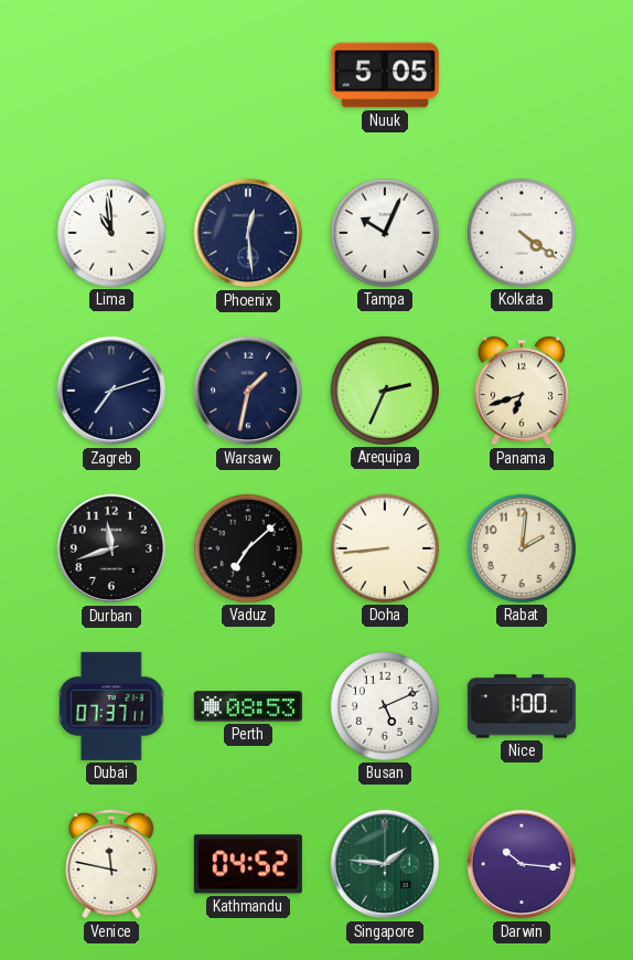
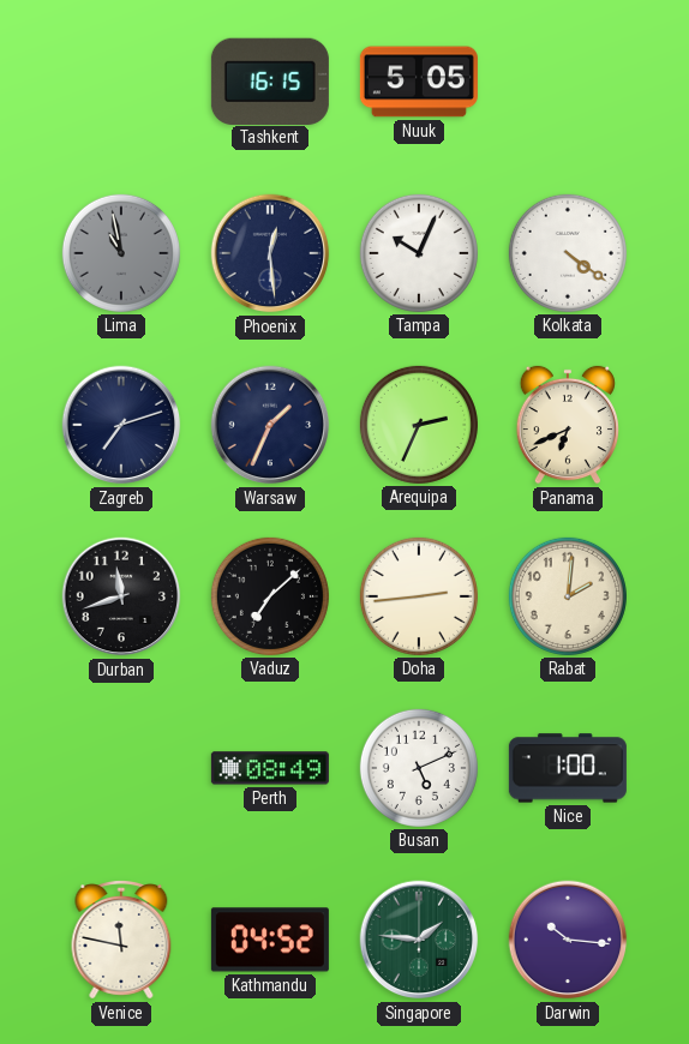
Tashkent: none -> 16:15
Lima: 10:59 -> 10:58
Lima dial: white -> grey
Warsaw: 1:32 -> 1:34
Panama: 6:42 -> 6:41
Doha: 8:44 -> 2:44
Dubai: 07:37 -> none
Perth: 08:53 -> 08:49
